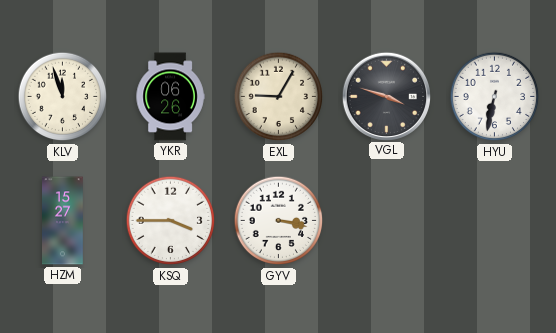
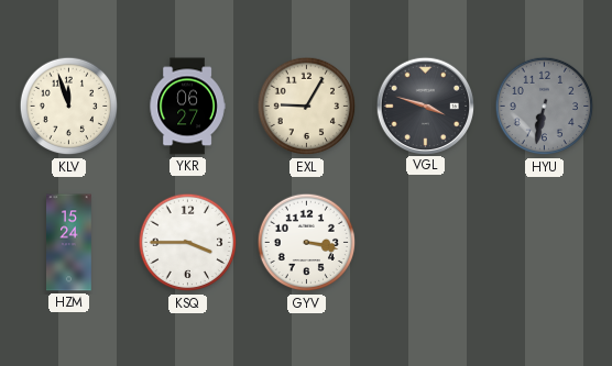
YKR: 06:26 -> 06:27
HYU dial: white -> grey
HZM: 15:27 -> 15:24
